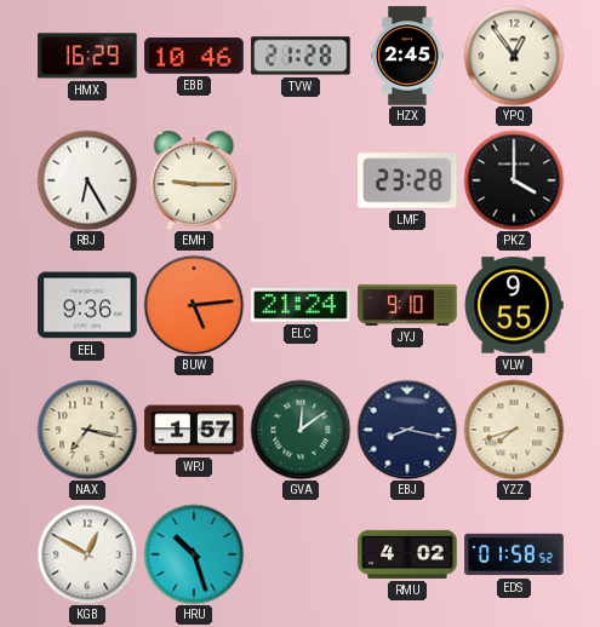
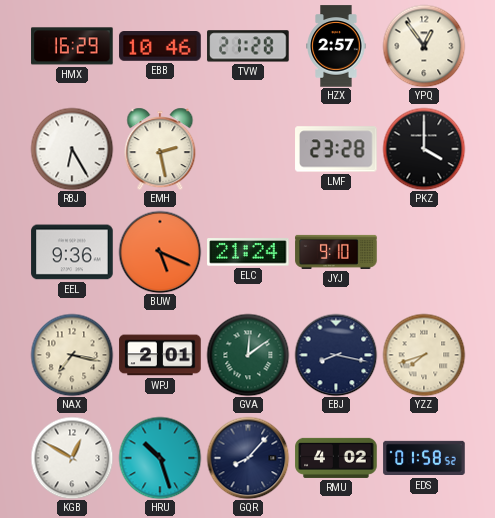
HZX: 2:45 -> 2:57
EMH: 9:15 -> 2:28
BUW: 5:14 -> 5:19
VLW: 9:55 -> none
WPJ: 1:57 -> 2:01
GQR: none -> 8:07
